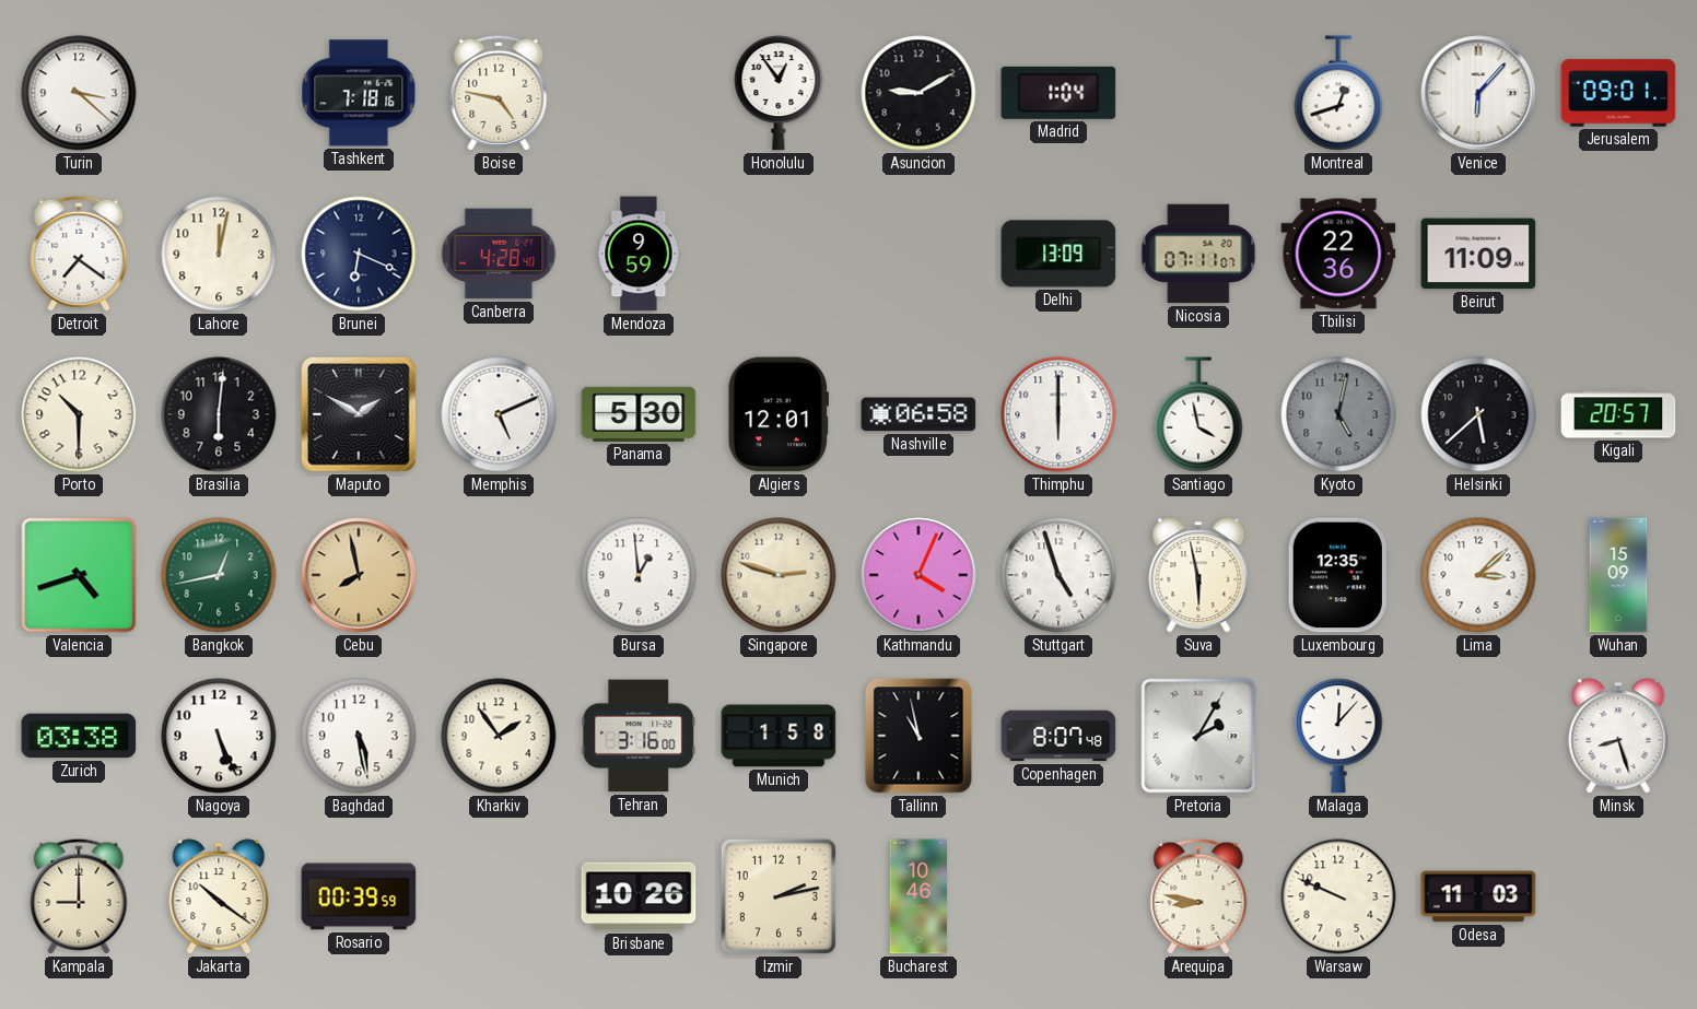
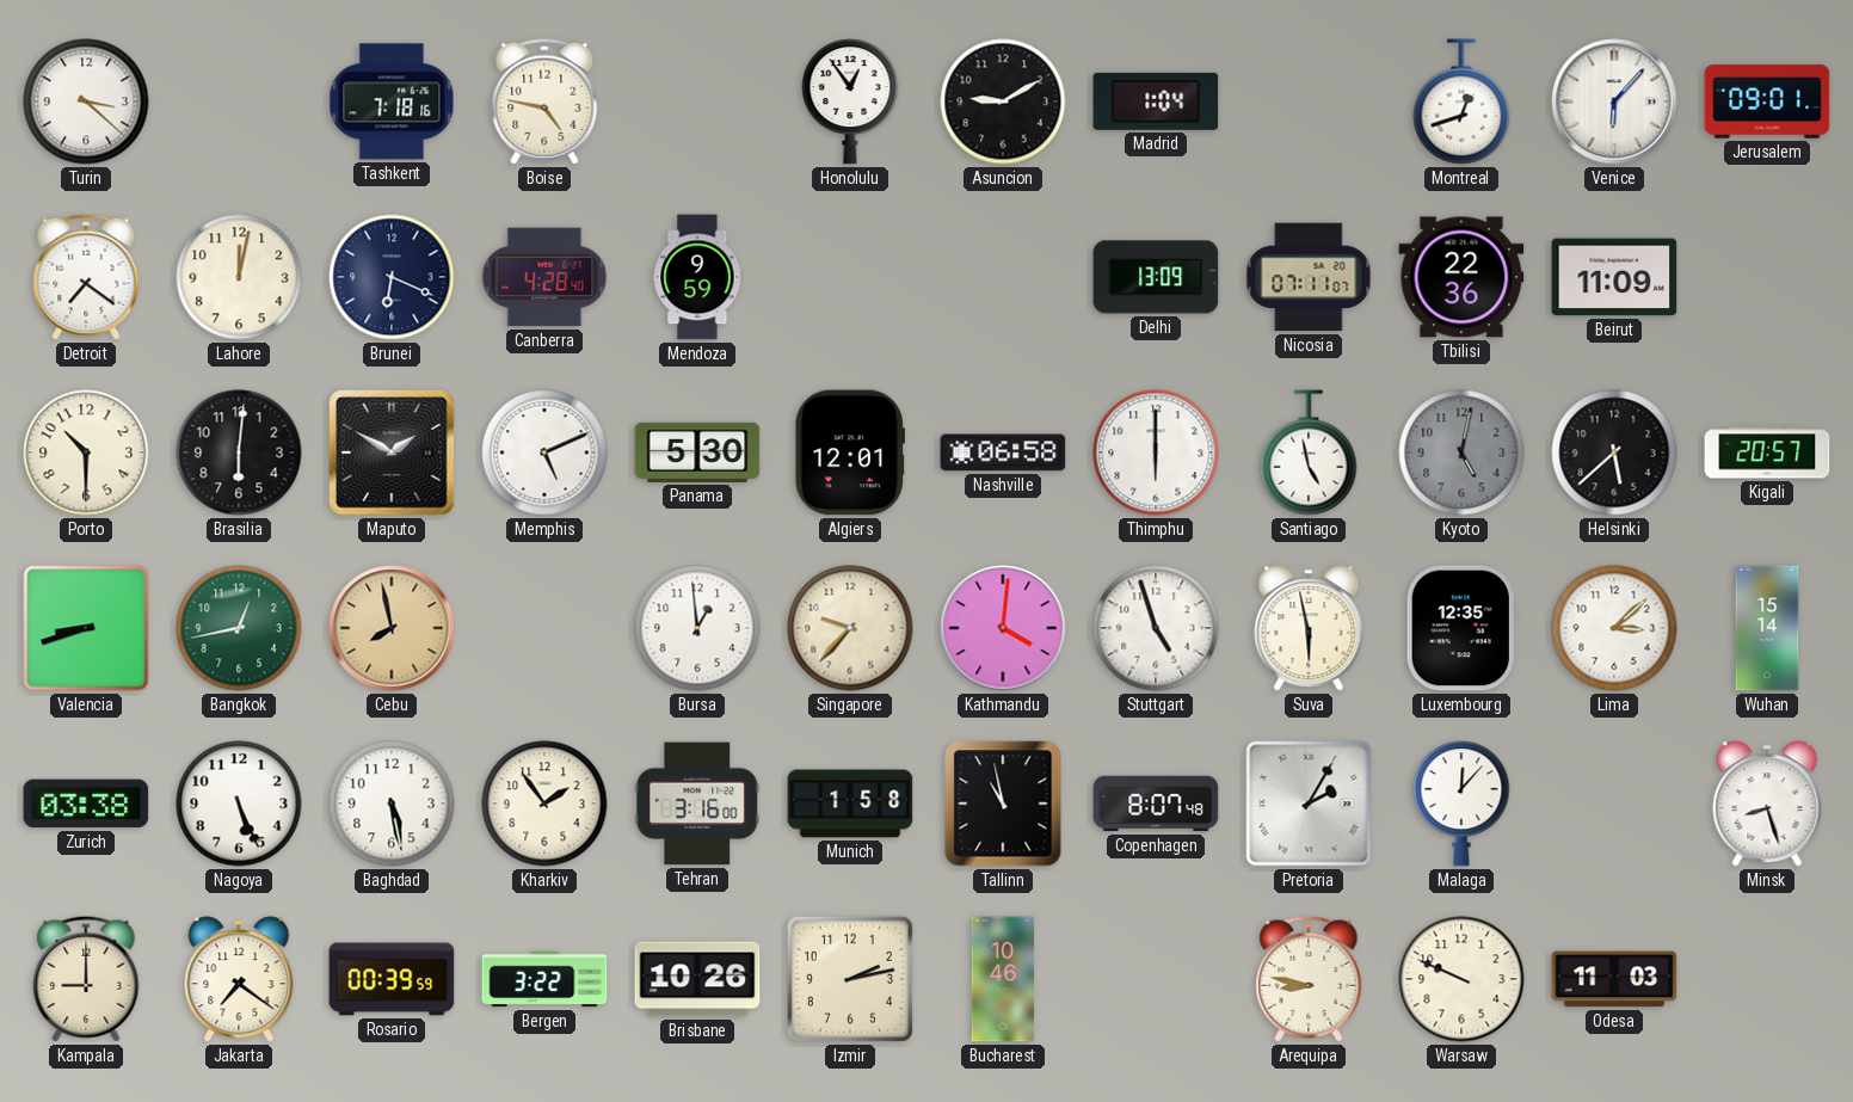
Santiago: 3:58 -> 4:58
Valencia: 4:42 -> 8:42
Singapore: 2:48 -> 9:37
Kathmandu: 4:04 -> 4:01
Wuhan: 15:09 -> 15:14
Jakarta: 10:21 -> 7:21
Bergen: none -> 3:22
